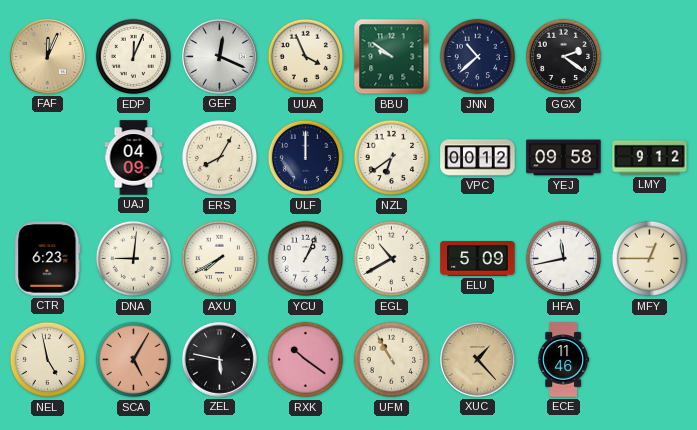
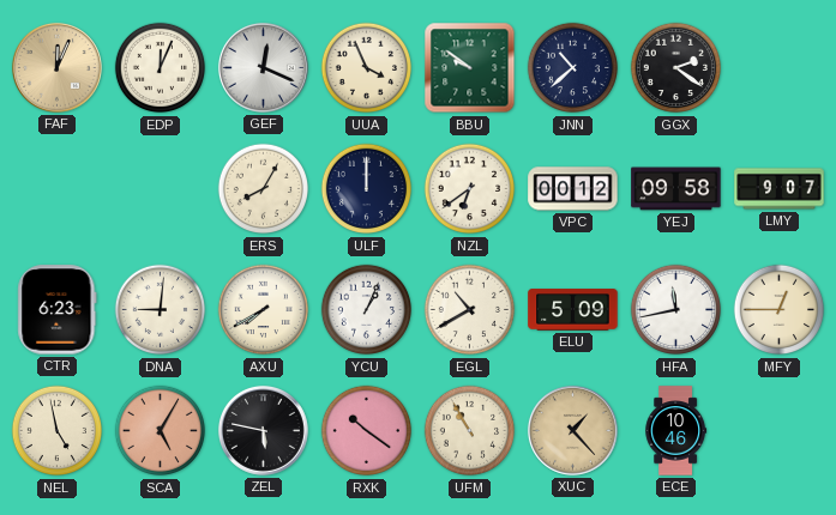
UAJ: 04:09 -> none
LMY: 9:12 -> 9:07
ECE: 11:46 -> 10:46
